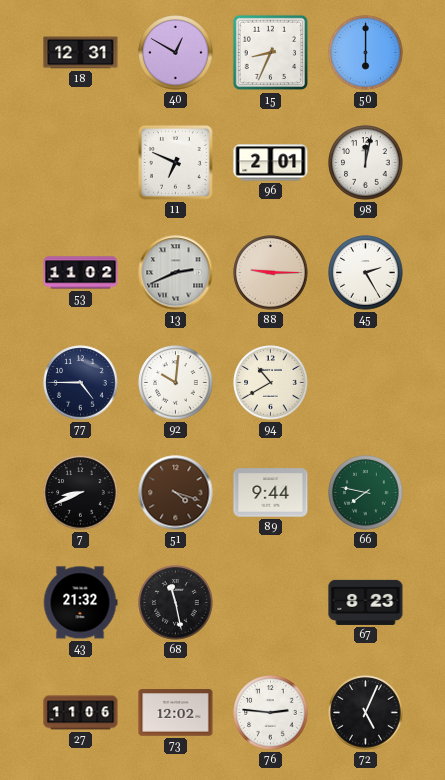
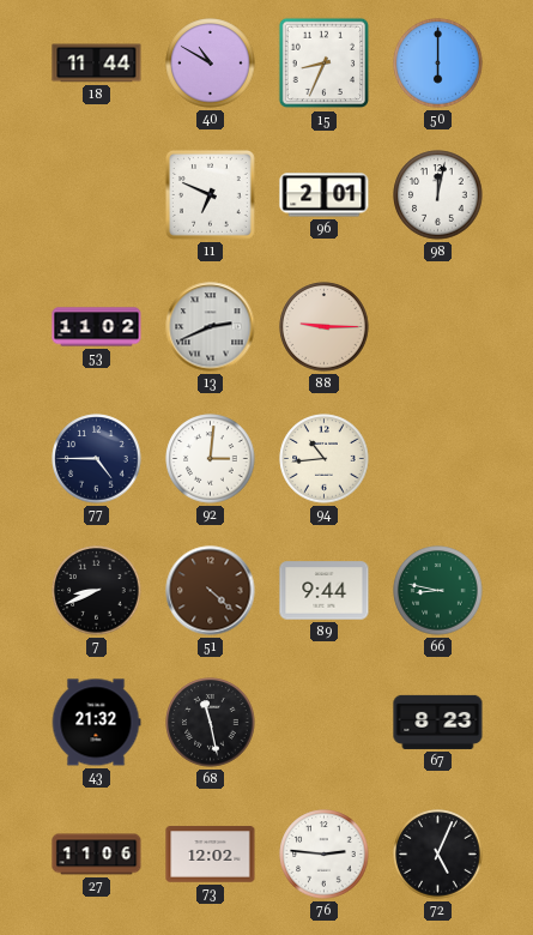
18: 12:31 -> 11:44
40: 12:50 -> 10:50
45: 2:25 -> none
92: 10:01 -> 3:01
94: 10:40 -> 10:44
51: 4:18 -> 4:22
66: 7:47 -> 8:47
